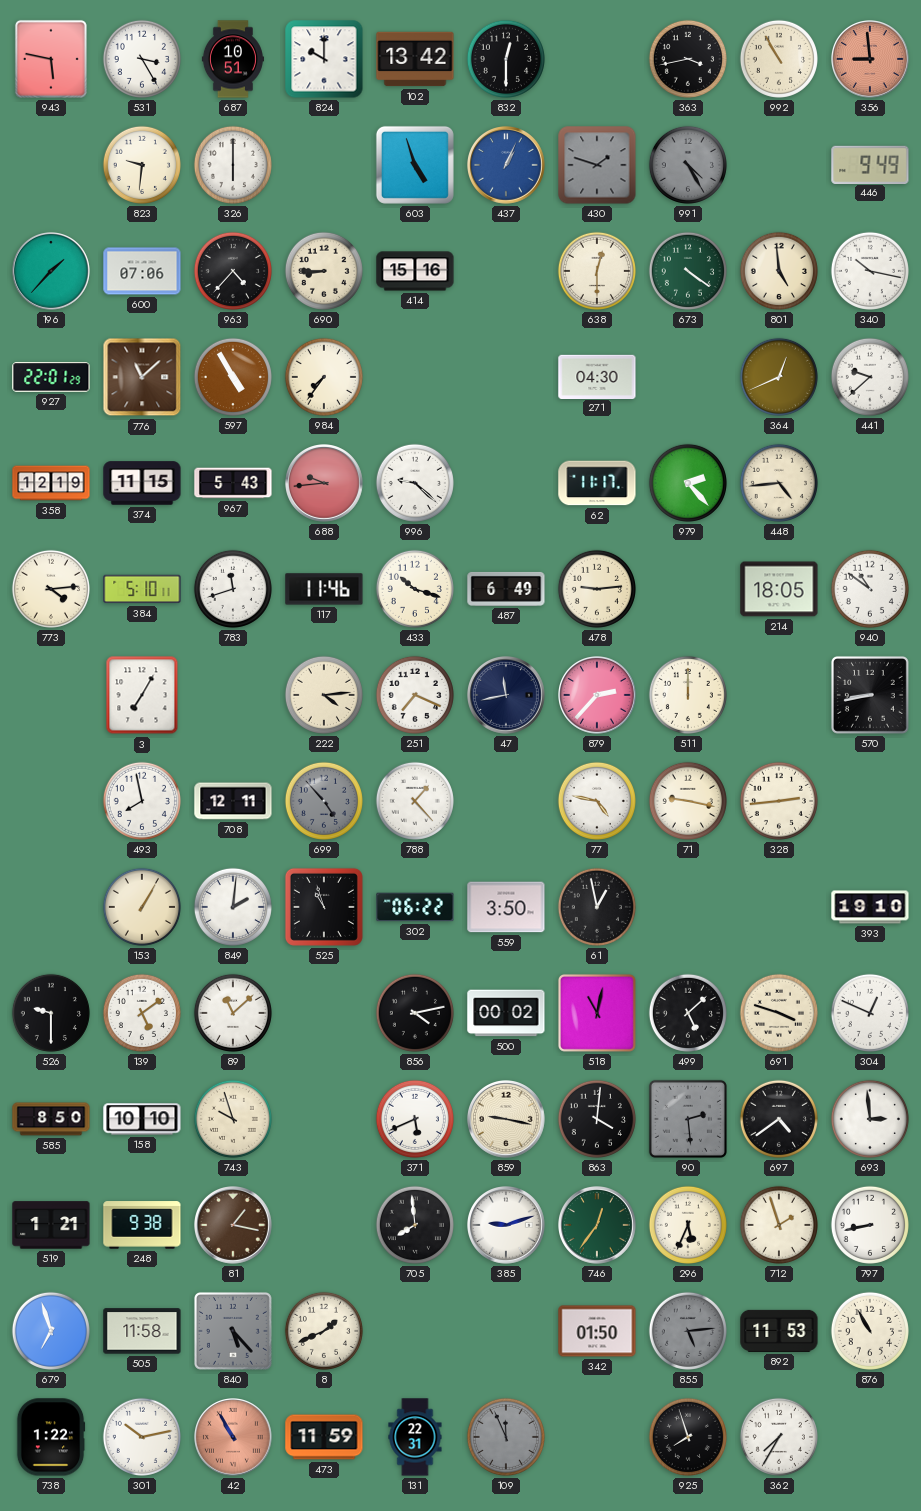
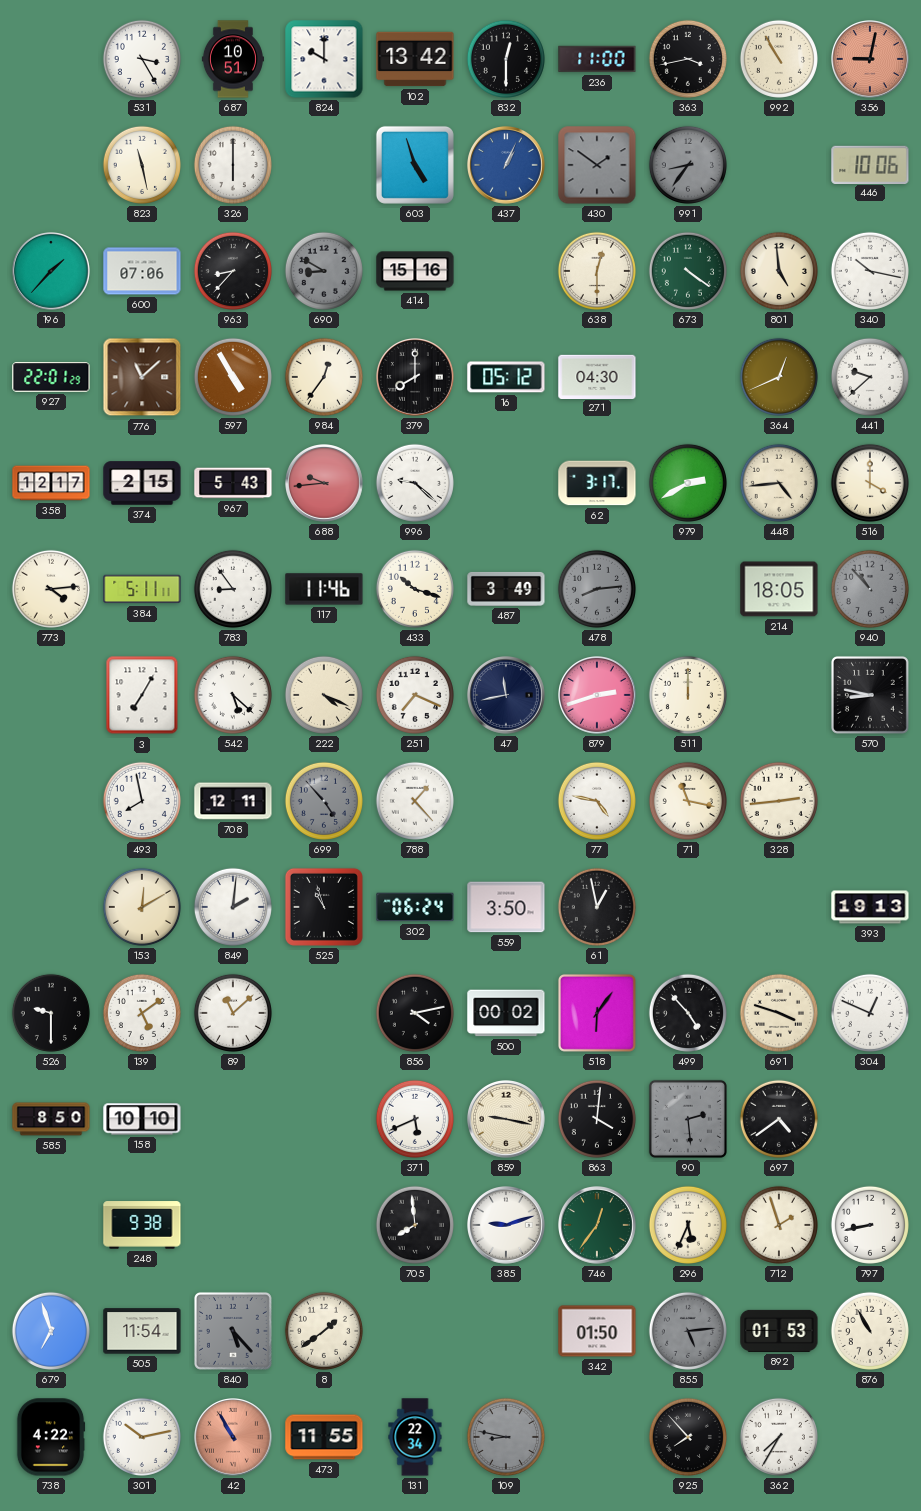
943: 5:47 -> none
236: none -> 11:00
356: 8:59 -> 9:02
823: 9:31 -> 11:28
430: 1:48 -> 1:51
991: 4:25 -> 8:36
446: 9:49 -> 10:06
963: 4:37 -> 8:37
690: 8:45 -> 8:50
690 dial: cream -> grey
984: 7:36 -> 12:36
379: none -> 8:00
16: none -> 05:12
358: 12:19 -> 12:17
374: 11:15 -> 2:15
62: 11:17 -> 3:17
979: 2:23 -> 2:40
516: none -> 4:00
384: 5:10 -> 5:11
783: 11:42 -> 8:54
487: 6:49 -> 3:49
478: 9:14 -> 8:14
478 dial: cream -> grey
940: 10:51 -> 10:53
940 dial: white -> grey
542: none -> 5:22
222: 4:14 -> 4:19
879: 2:37 -> 2:42
570: 8:43 -> 8:47
71: 9:17 -> 11:17
153: 1:05 -> 12:10
302: 06:22 -> 06:24
393: 19:10 -> 19:13
518: 11:02 -> 6:06
499: 5:08 -> 4:53
743: 9:57 -> none
693: 2:59 -> none
519: 1:21 -> none
81: 1:17 -> none
505: 11:58 -> 11:54
8: 1:41 -> 1:39
892: 11:53 -> 01:53
738: 1:22 -> 4:22
473: 11:59 -> 11:55
131: 22:31 -> 22:34
109: 11:56 -> 8:47
925: 7:57 -> 7:53
